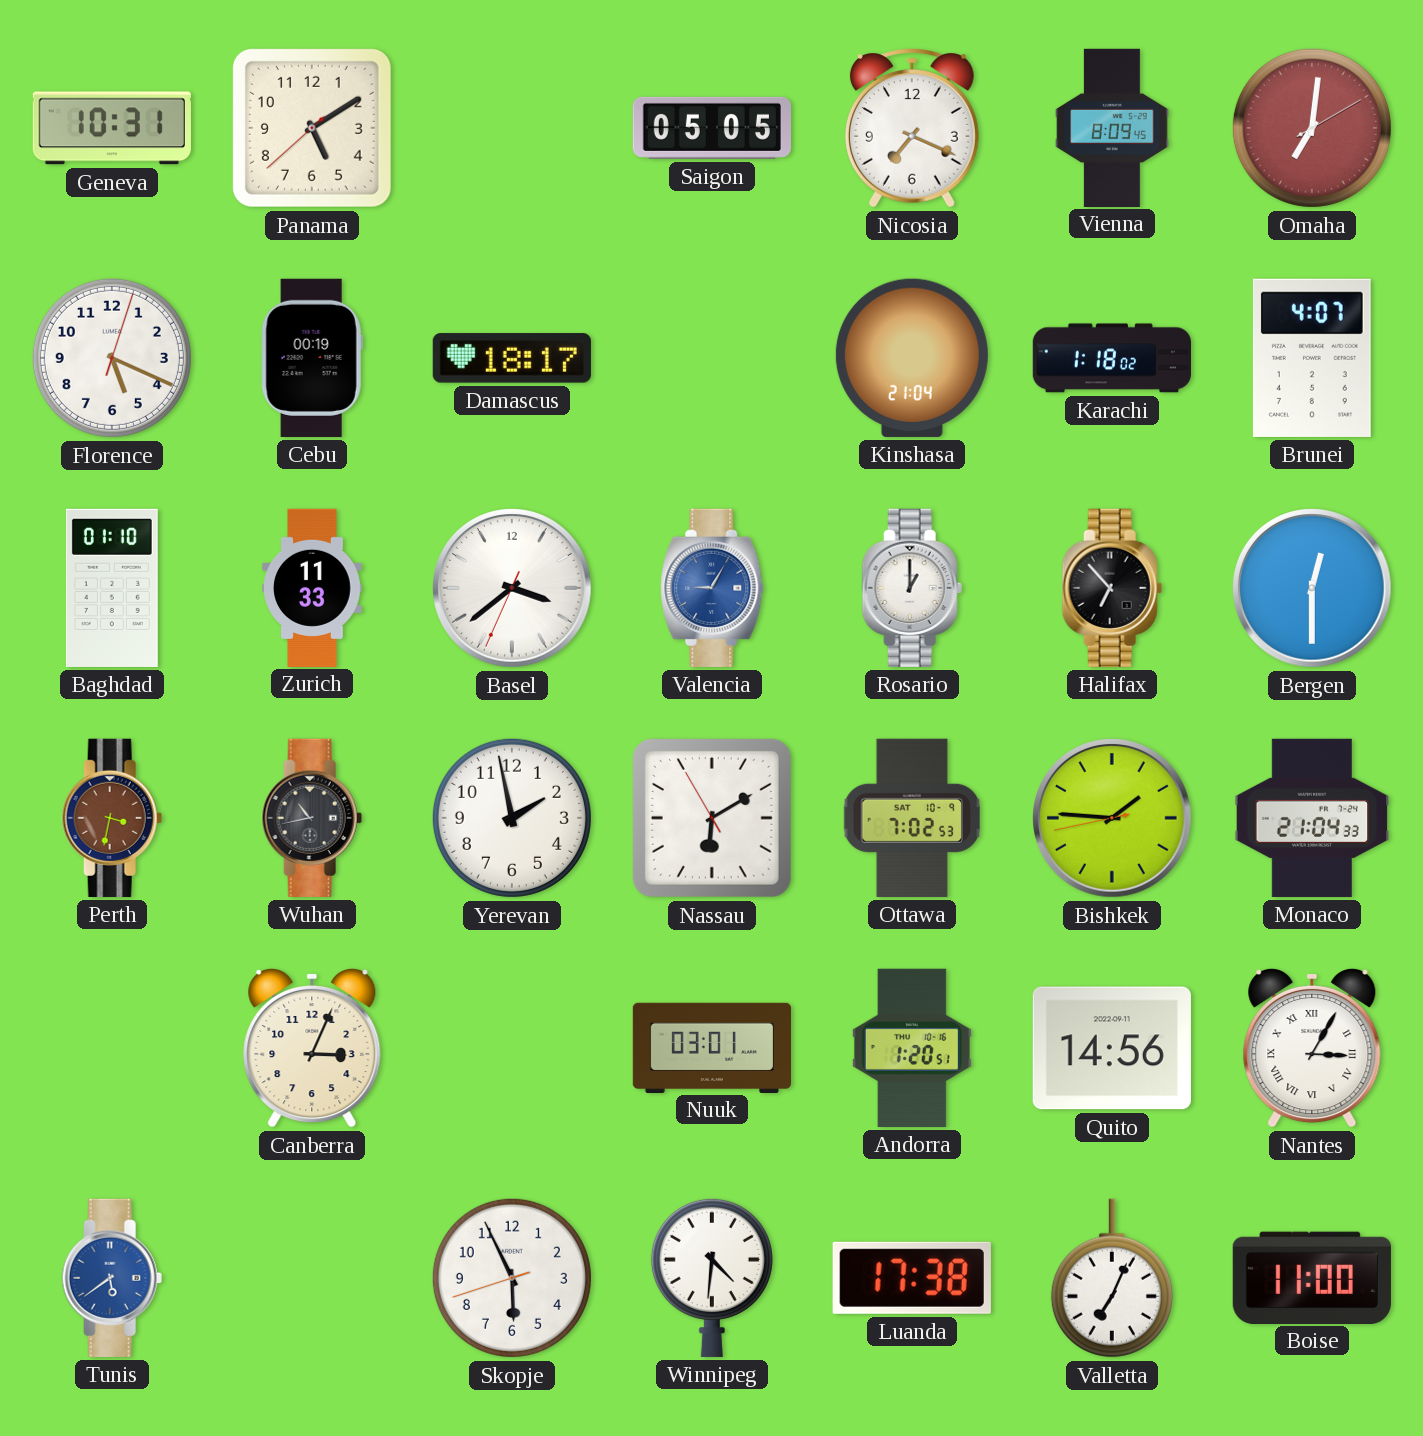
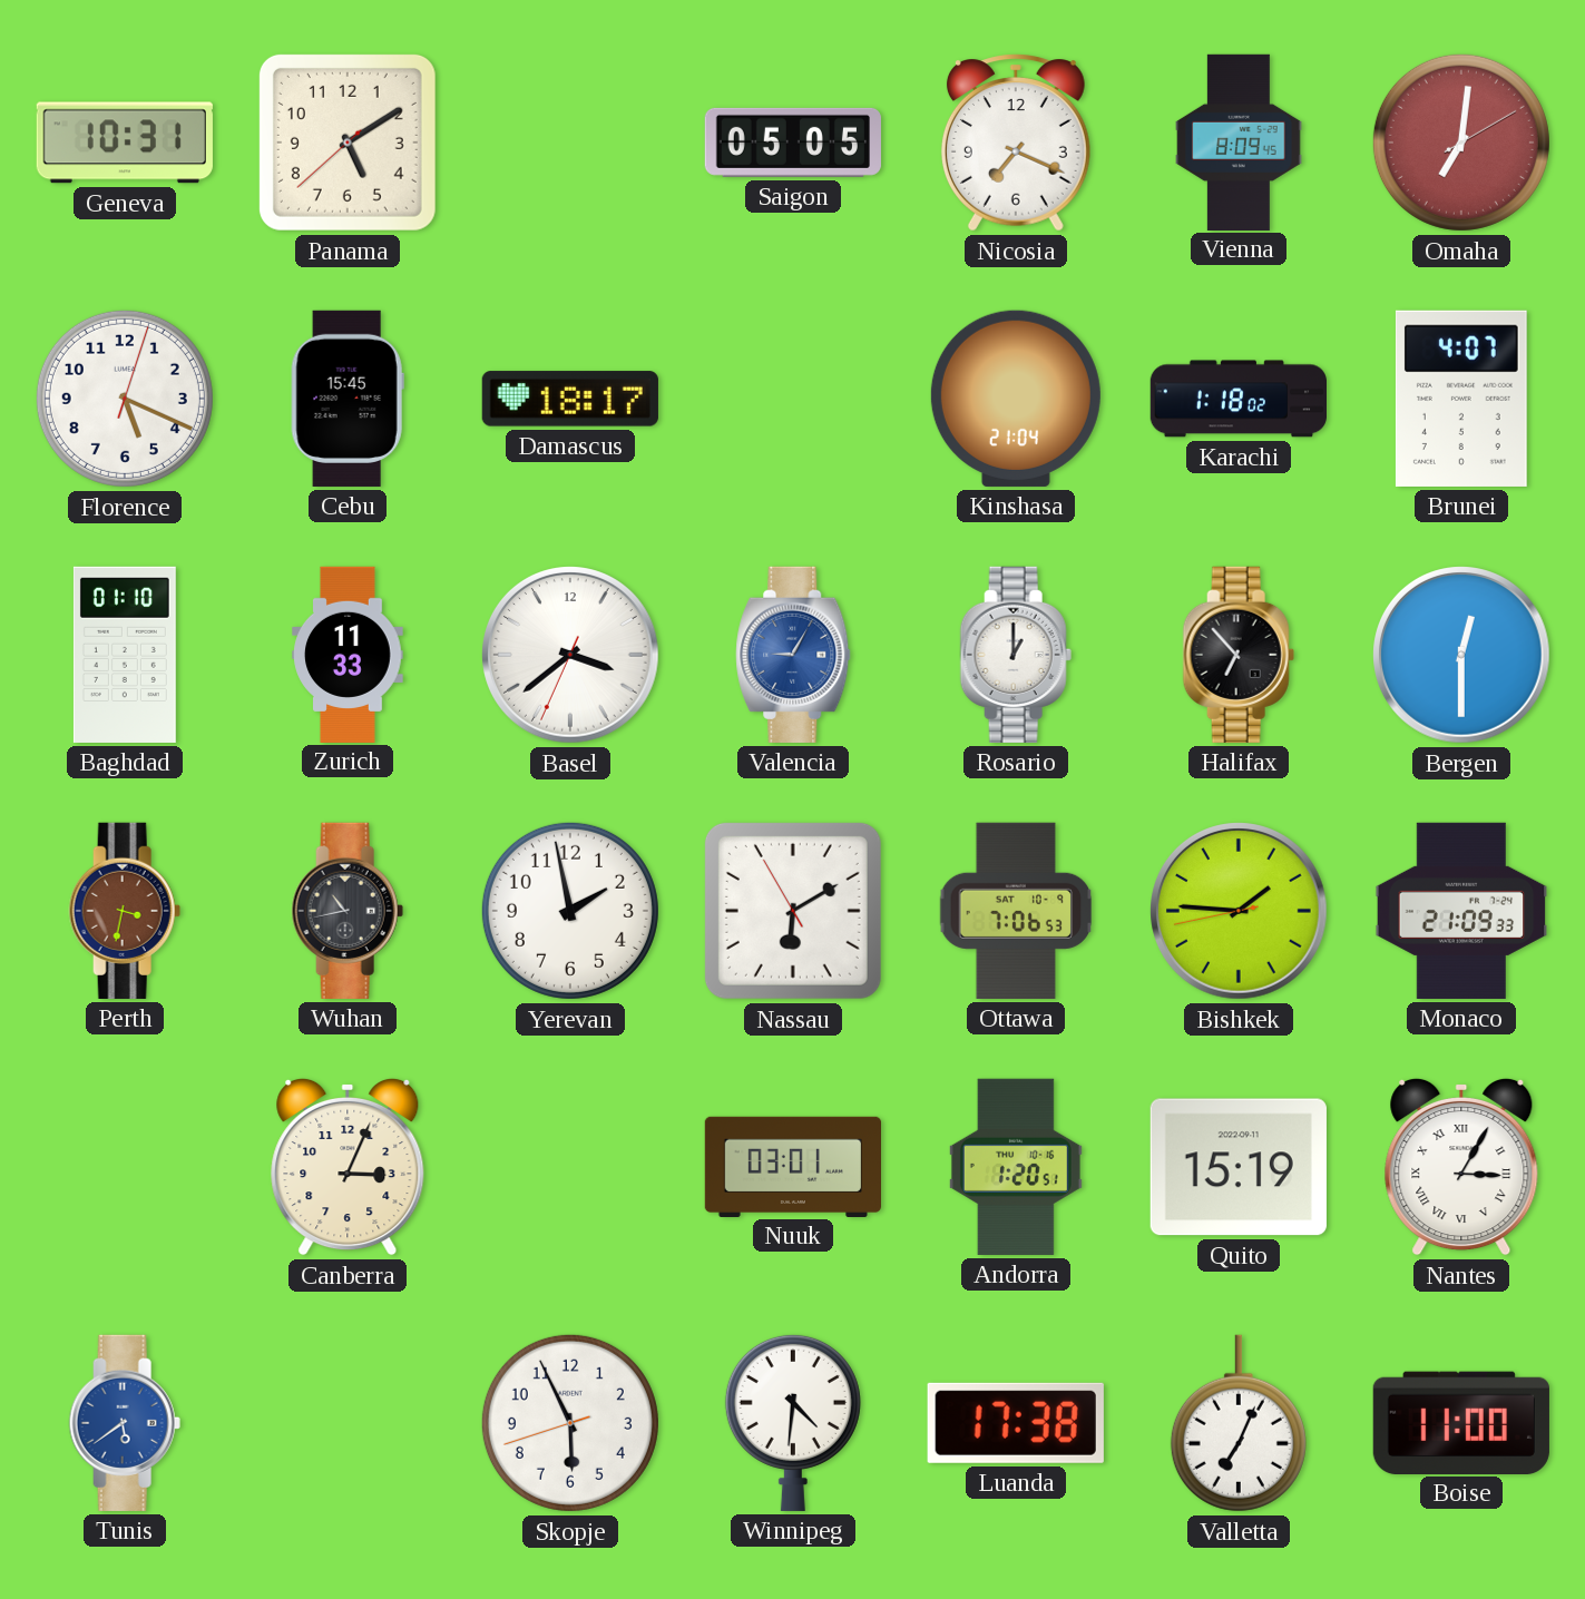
Cebu: 00:19 -> 15:45
Ottawa: 7:02 -> 7:06
Monaco: 21:04 -> 21:09
Quito: 14:56 -> 15:19
